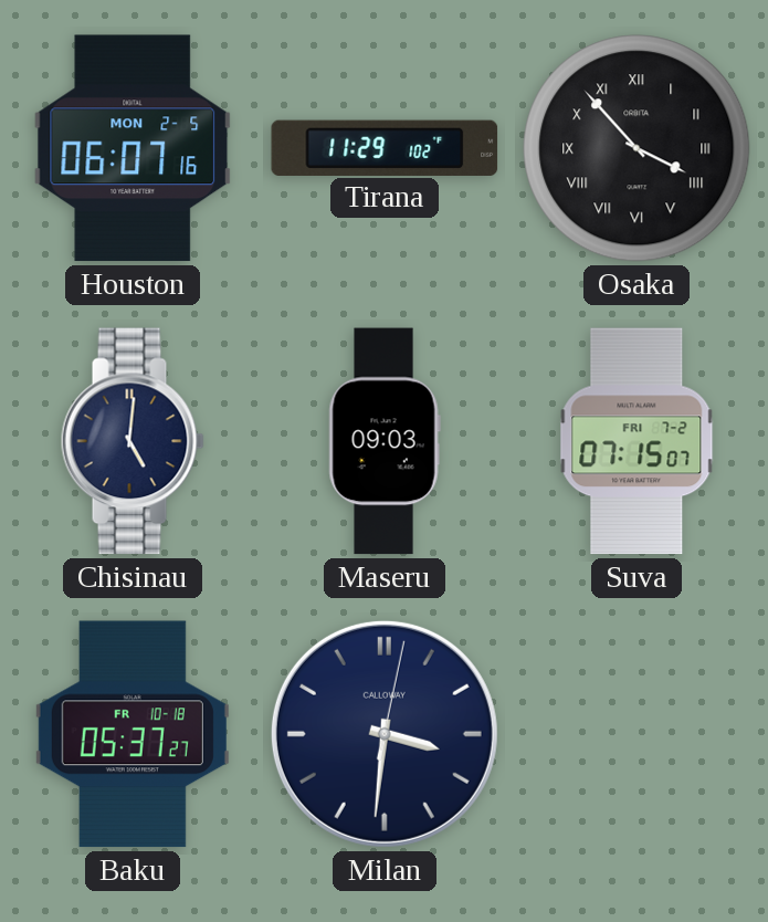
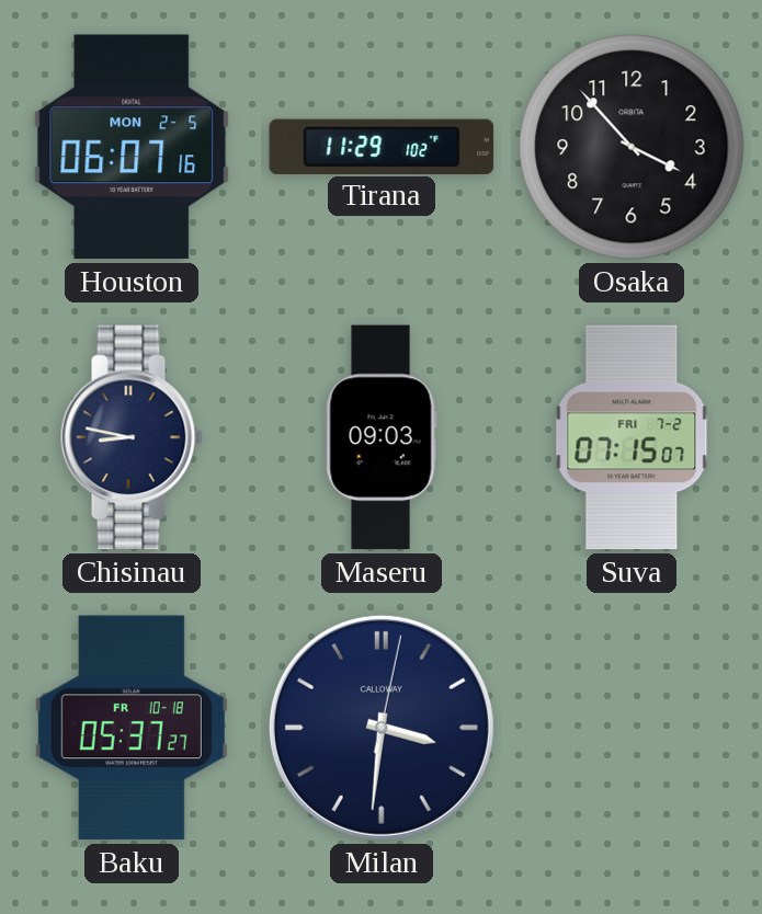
Osaka numerals: Roman -> Arabic
Chisinau: 5:01 -> 8:47
